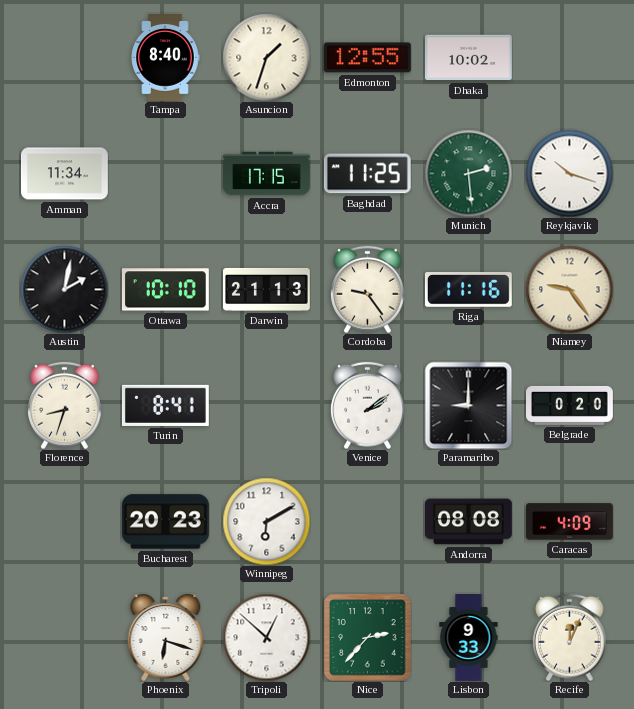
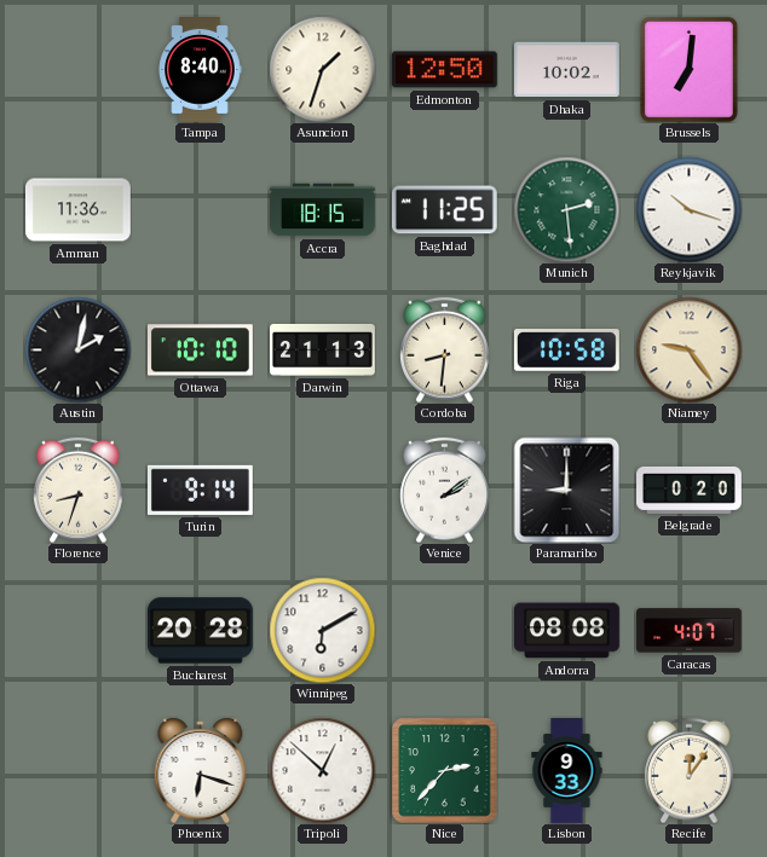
Edmonton: 12:55 -> 12:50
Brussels: none -> 7:01
Amman: 11:34 -> 11:36
Accra: 17:15 -> 18:15
Cordoba: 9:24 -> 8:31
Riga: 11:16 -> 10:58
Turin: 8:41 -> 9:14
Bucharest: 20:23 -> 20:28
Caracas: 4:09 -> 4:07
Recife: 12:04 -> 12:06
